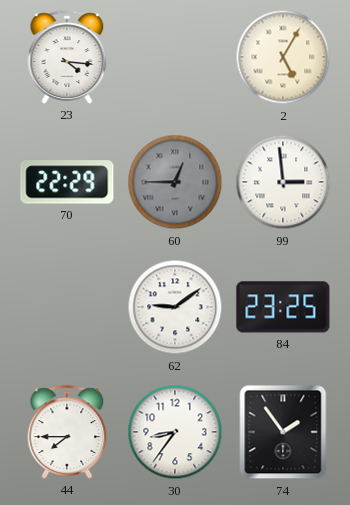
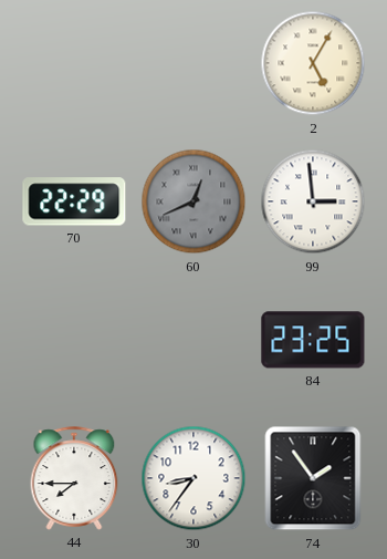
23: 4:16 -> none
60: 12:45 -> 12:41
62: 9:09 -> none
